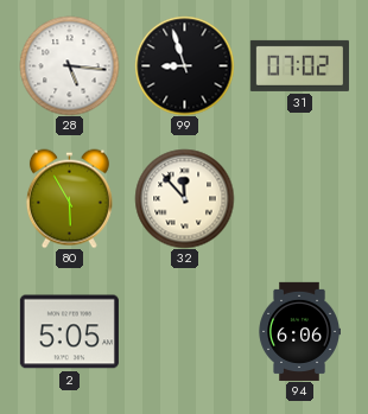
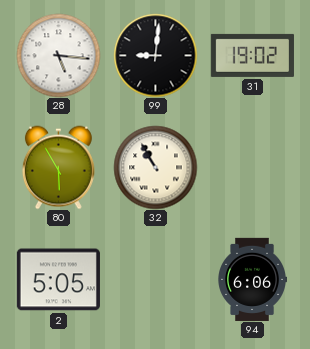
99: 8:57 -> 9:01
31: 07:02 -> 19:02
32: 11:53 -> 10:55
